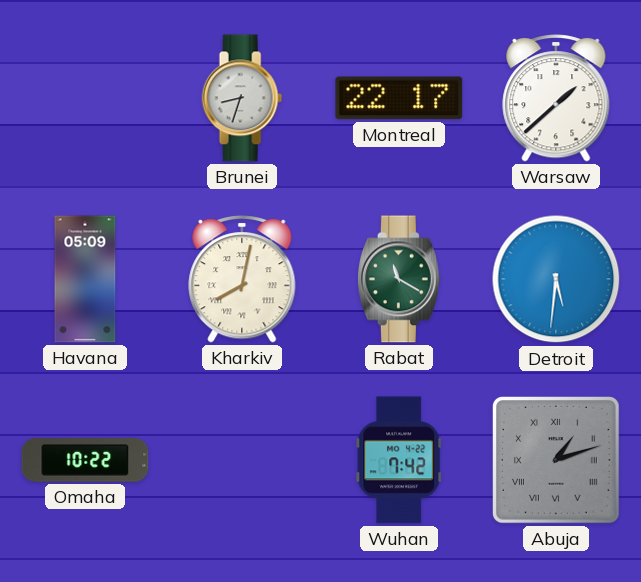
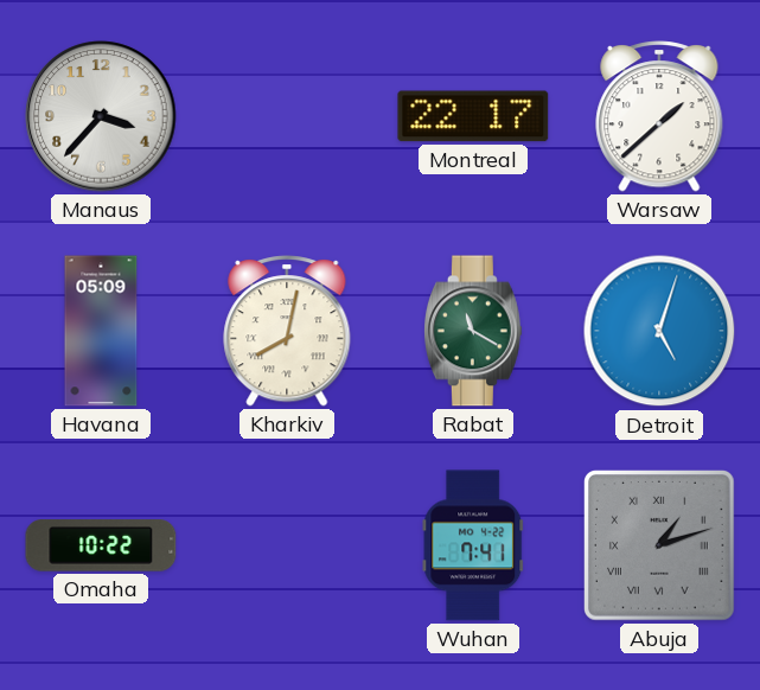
Manaus: none -> 3:37
Brunei: 8:33 -> none
Detroit: 5:31 -> 5:03
Wuhan: 7:42 -> 7:41
